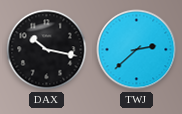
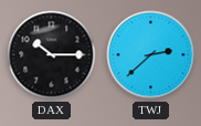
DAX: 10:17 -> 10:15
